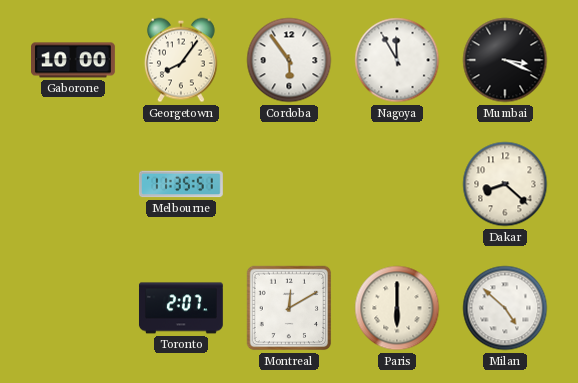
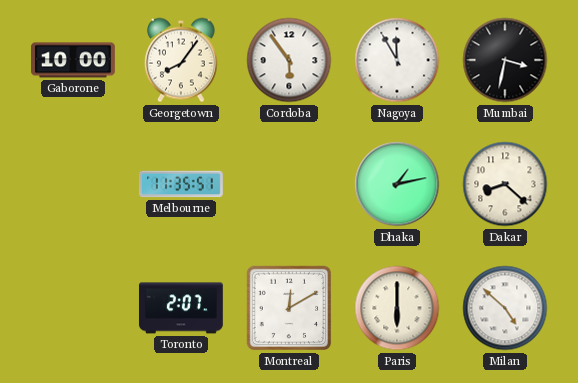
Mumbai: 3:19 -> 3:32
Dhaka: none -> 1:13
